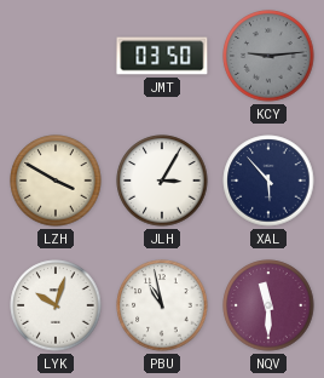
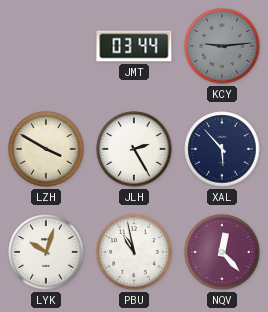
JMT: 03:50 -> 03:44
JLH: 3:05 -> 2:25
NQV: 11:30 -> 12:23
